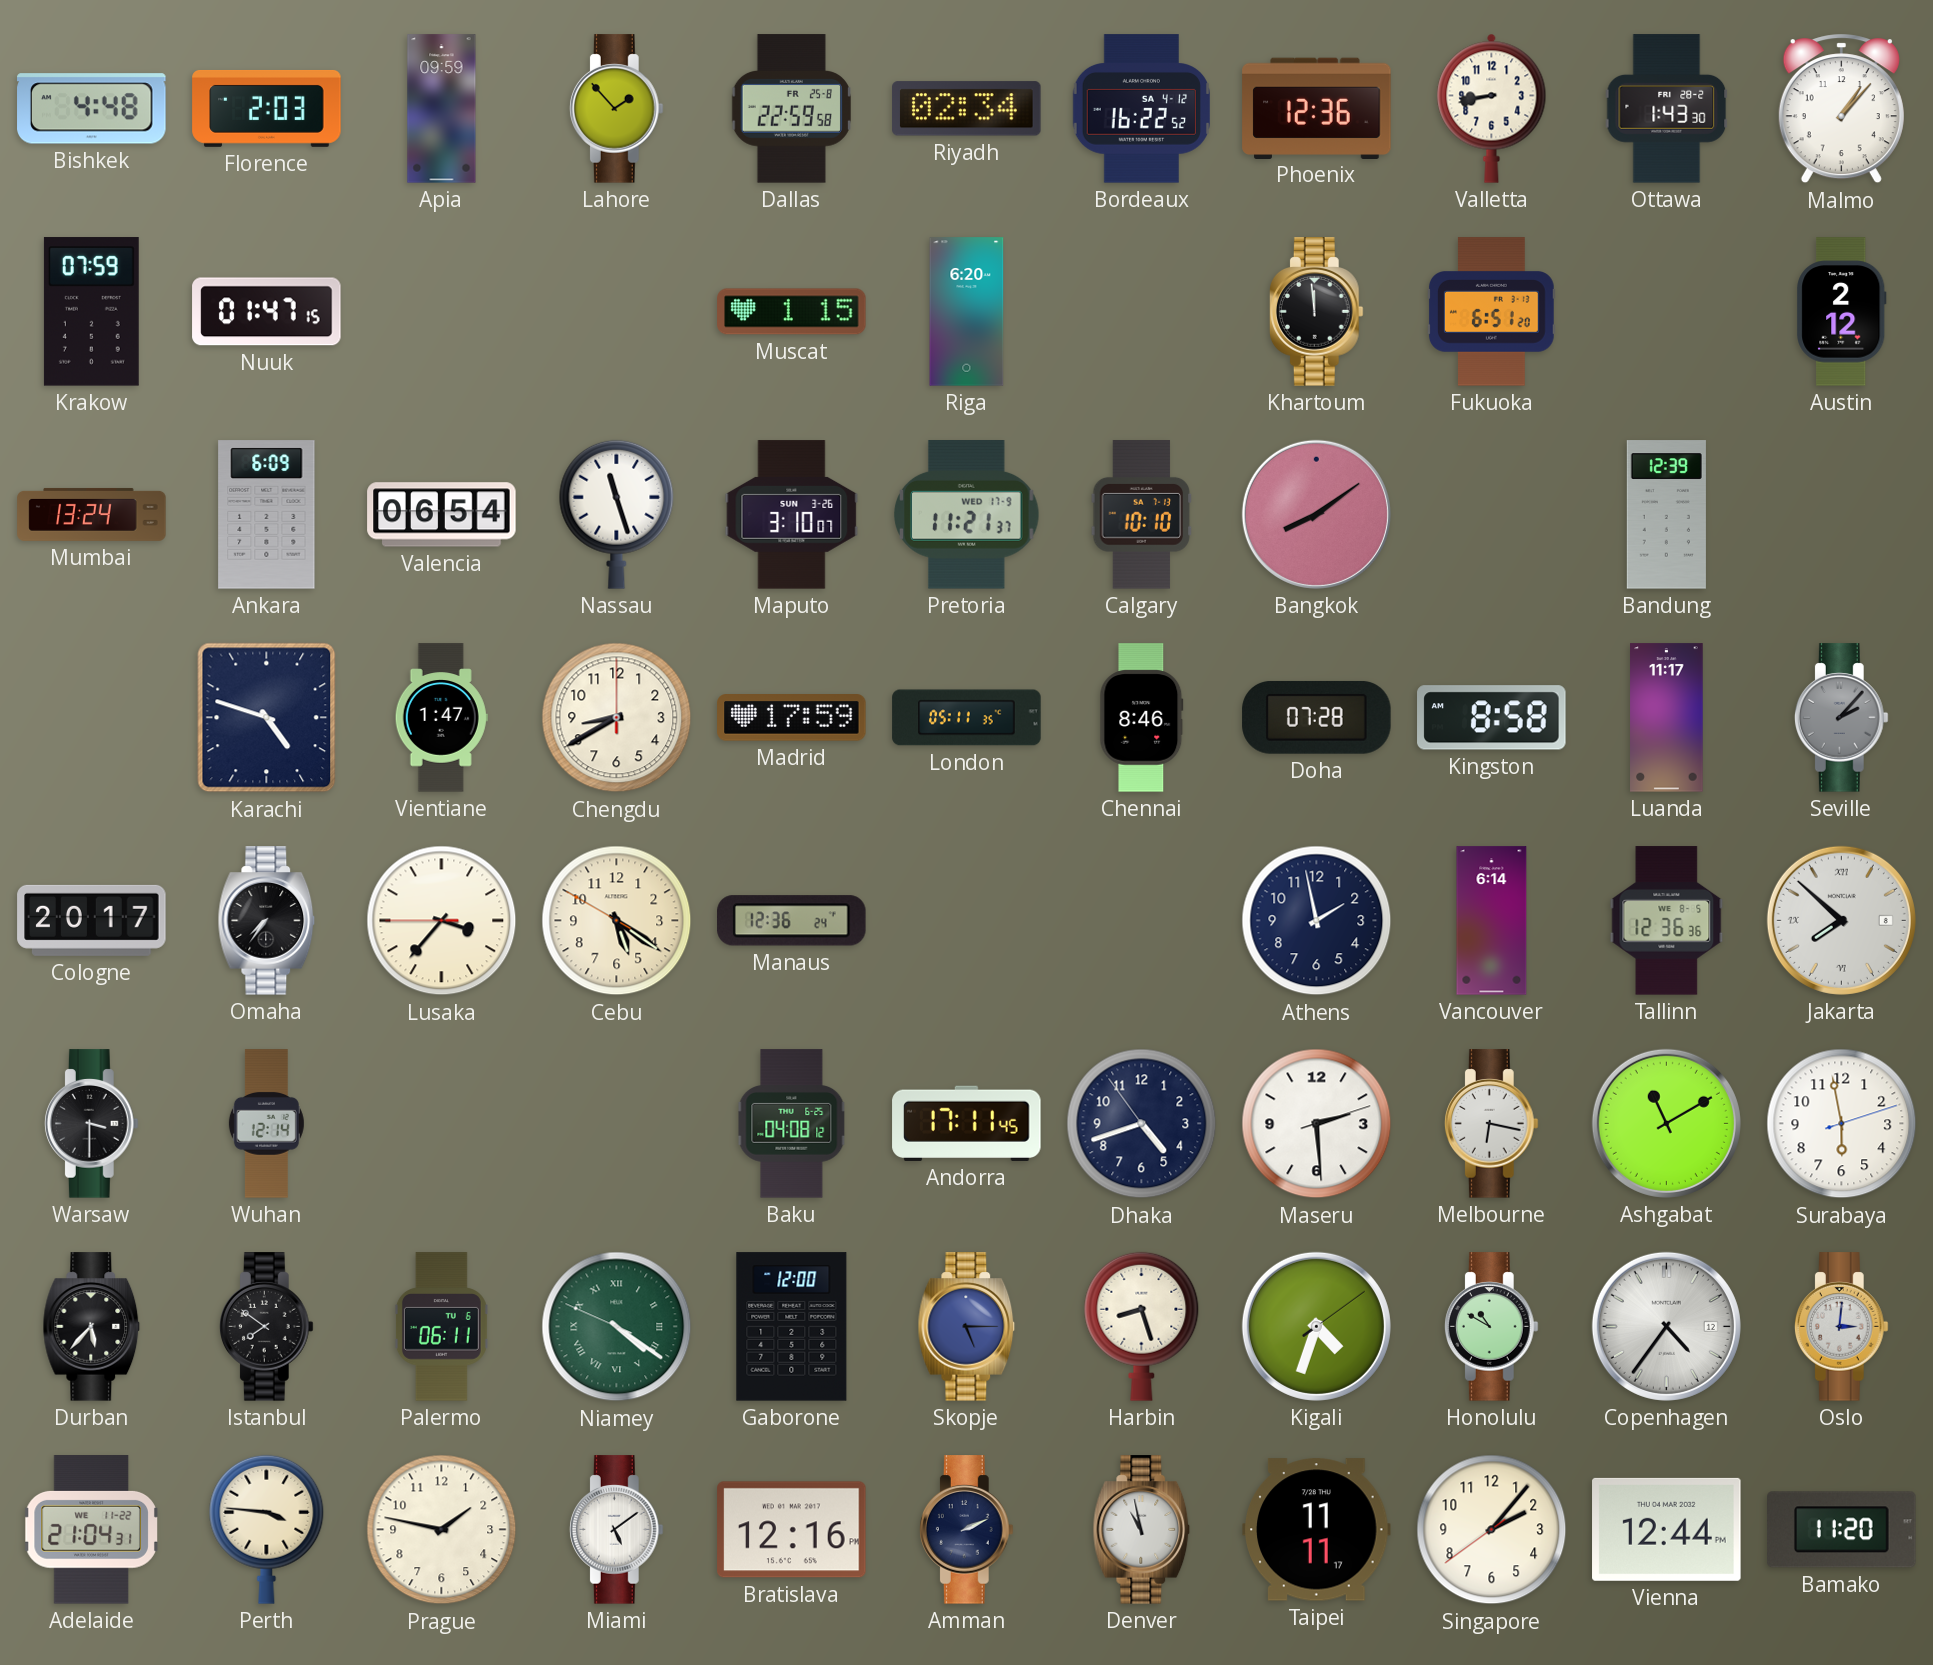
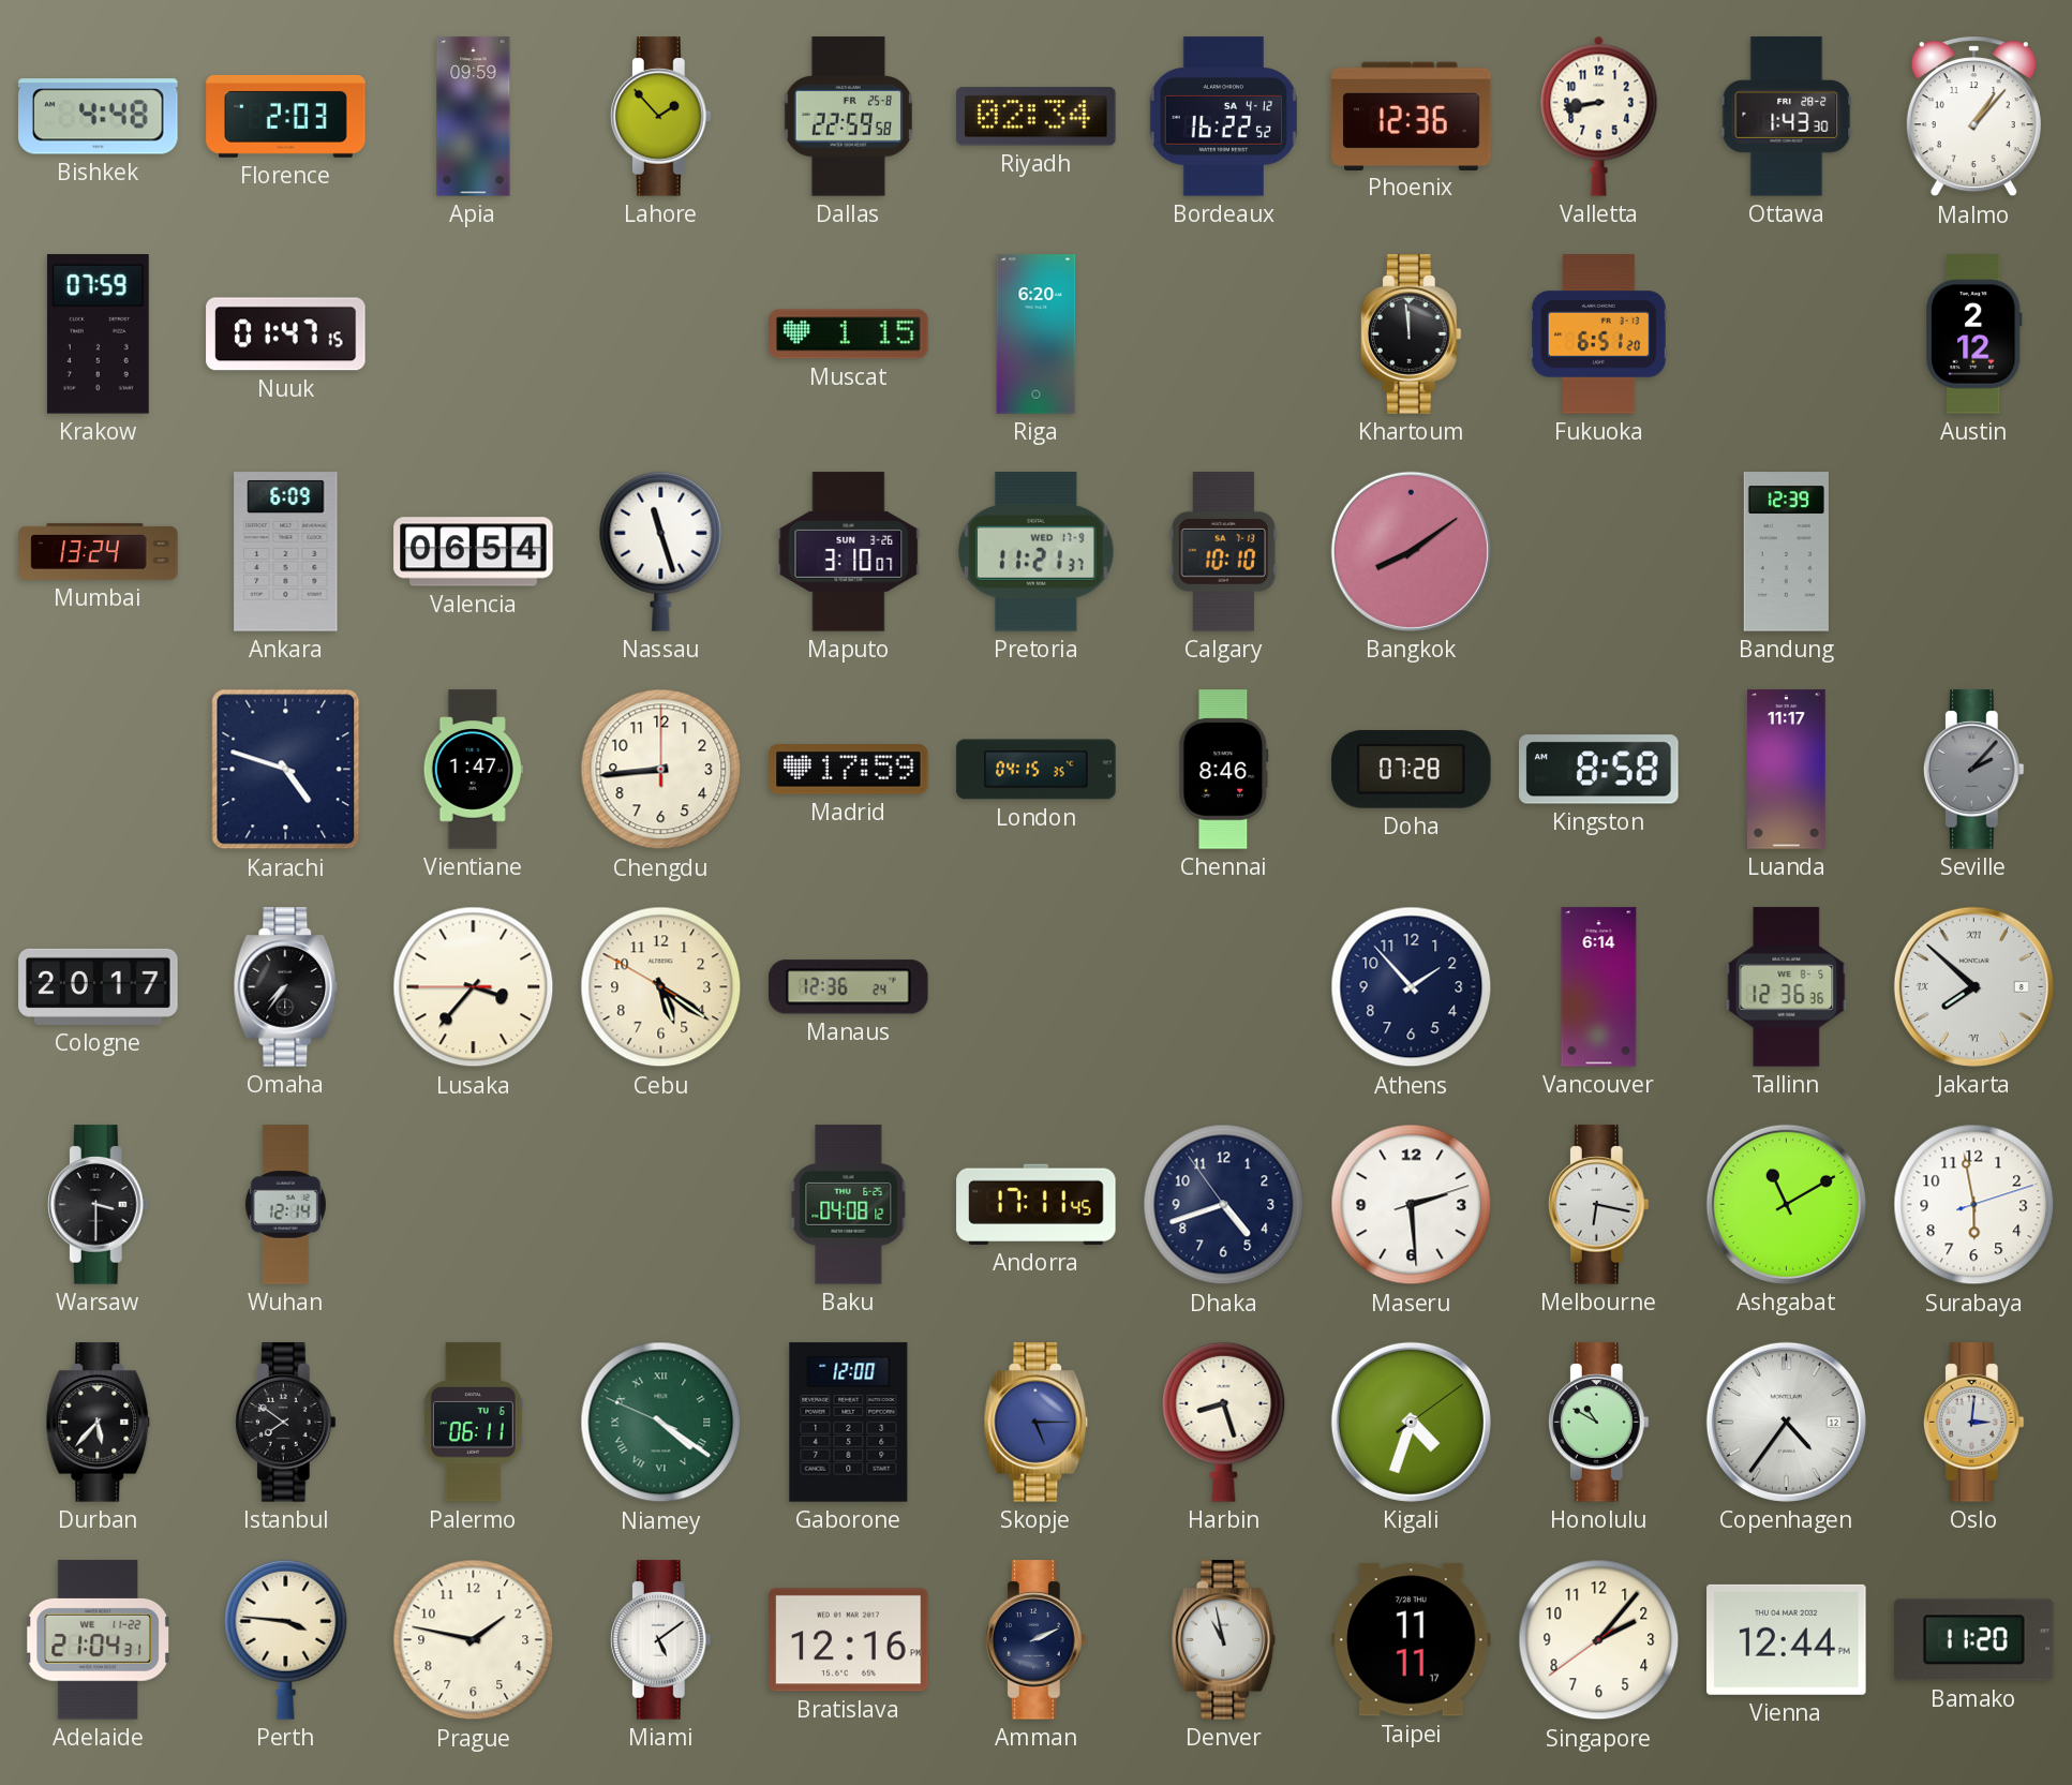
Chengdu: 8:40 -> 8:44
London: 05:11 -> 04:15
Athens: 1:58 -> 1:53
